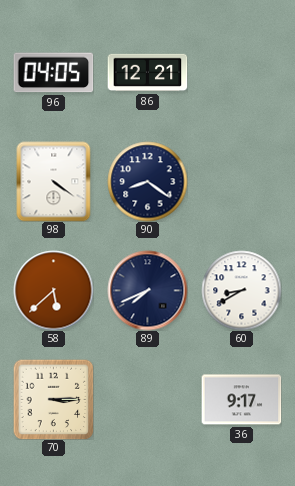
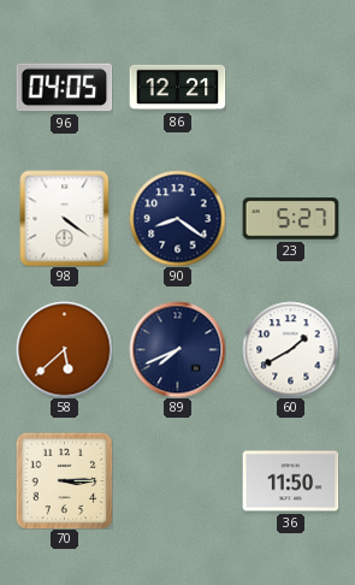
23: none -> 5:27
60: 8:40 -> 1:40
36: 9:17 -> 11:50
